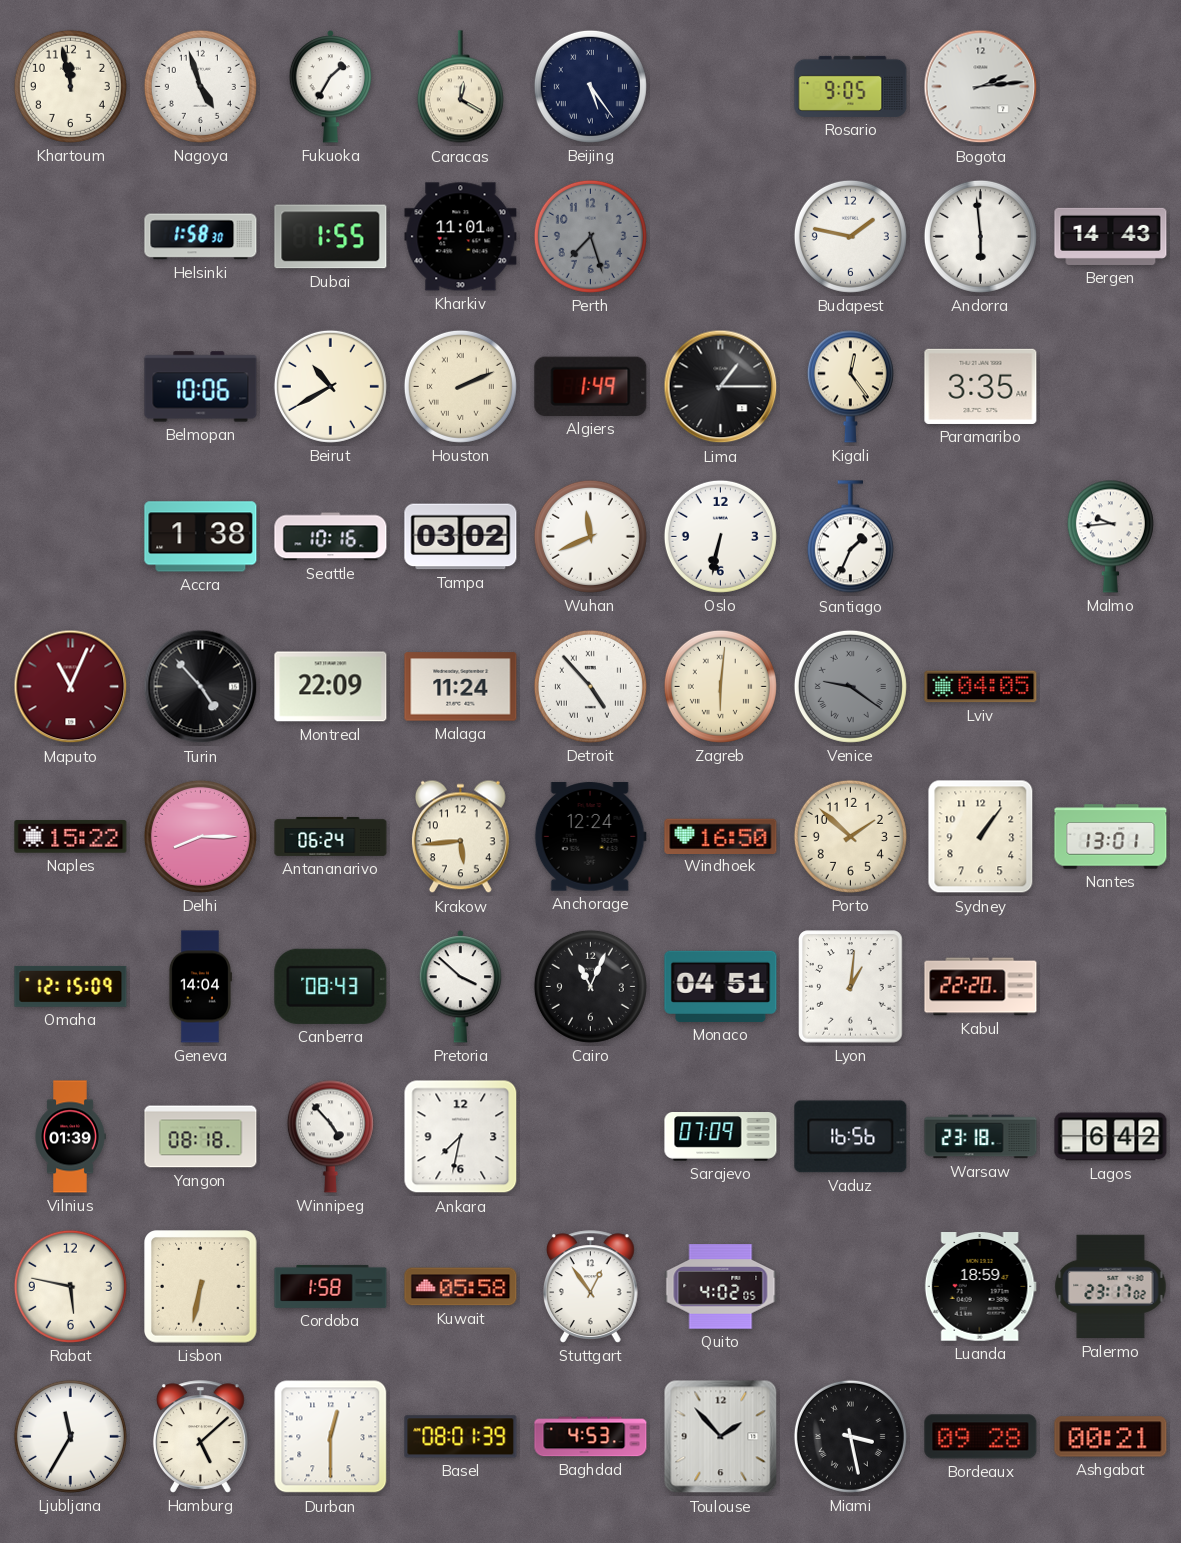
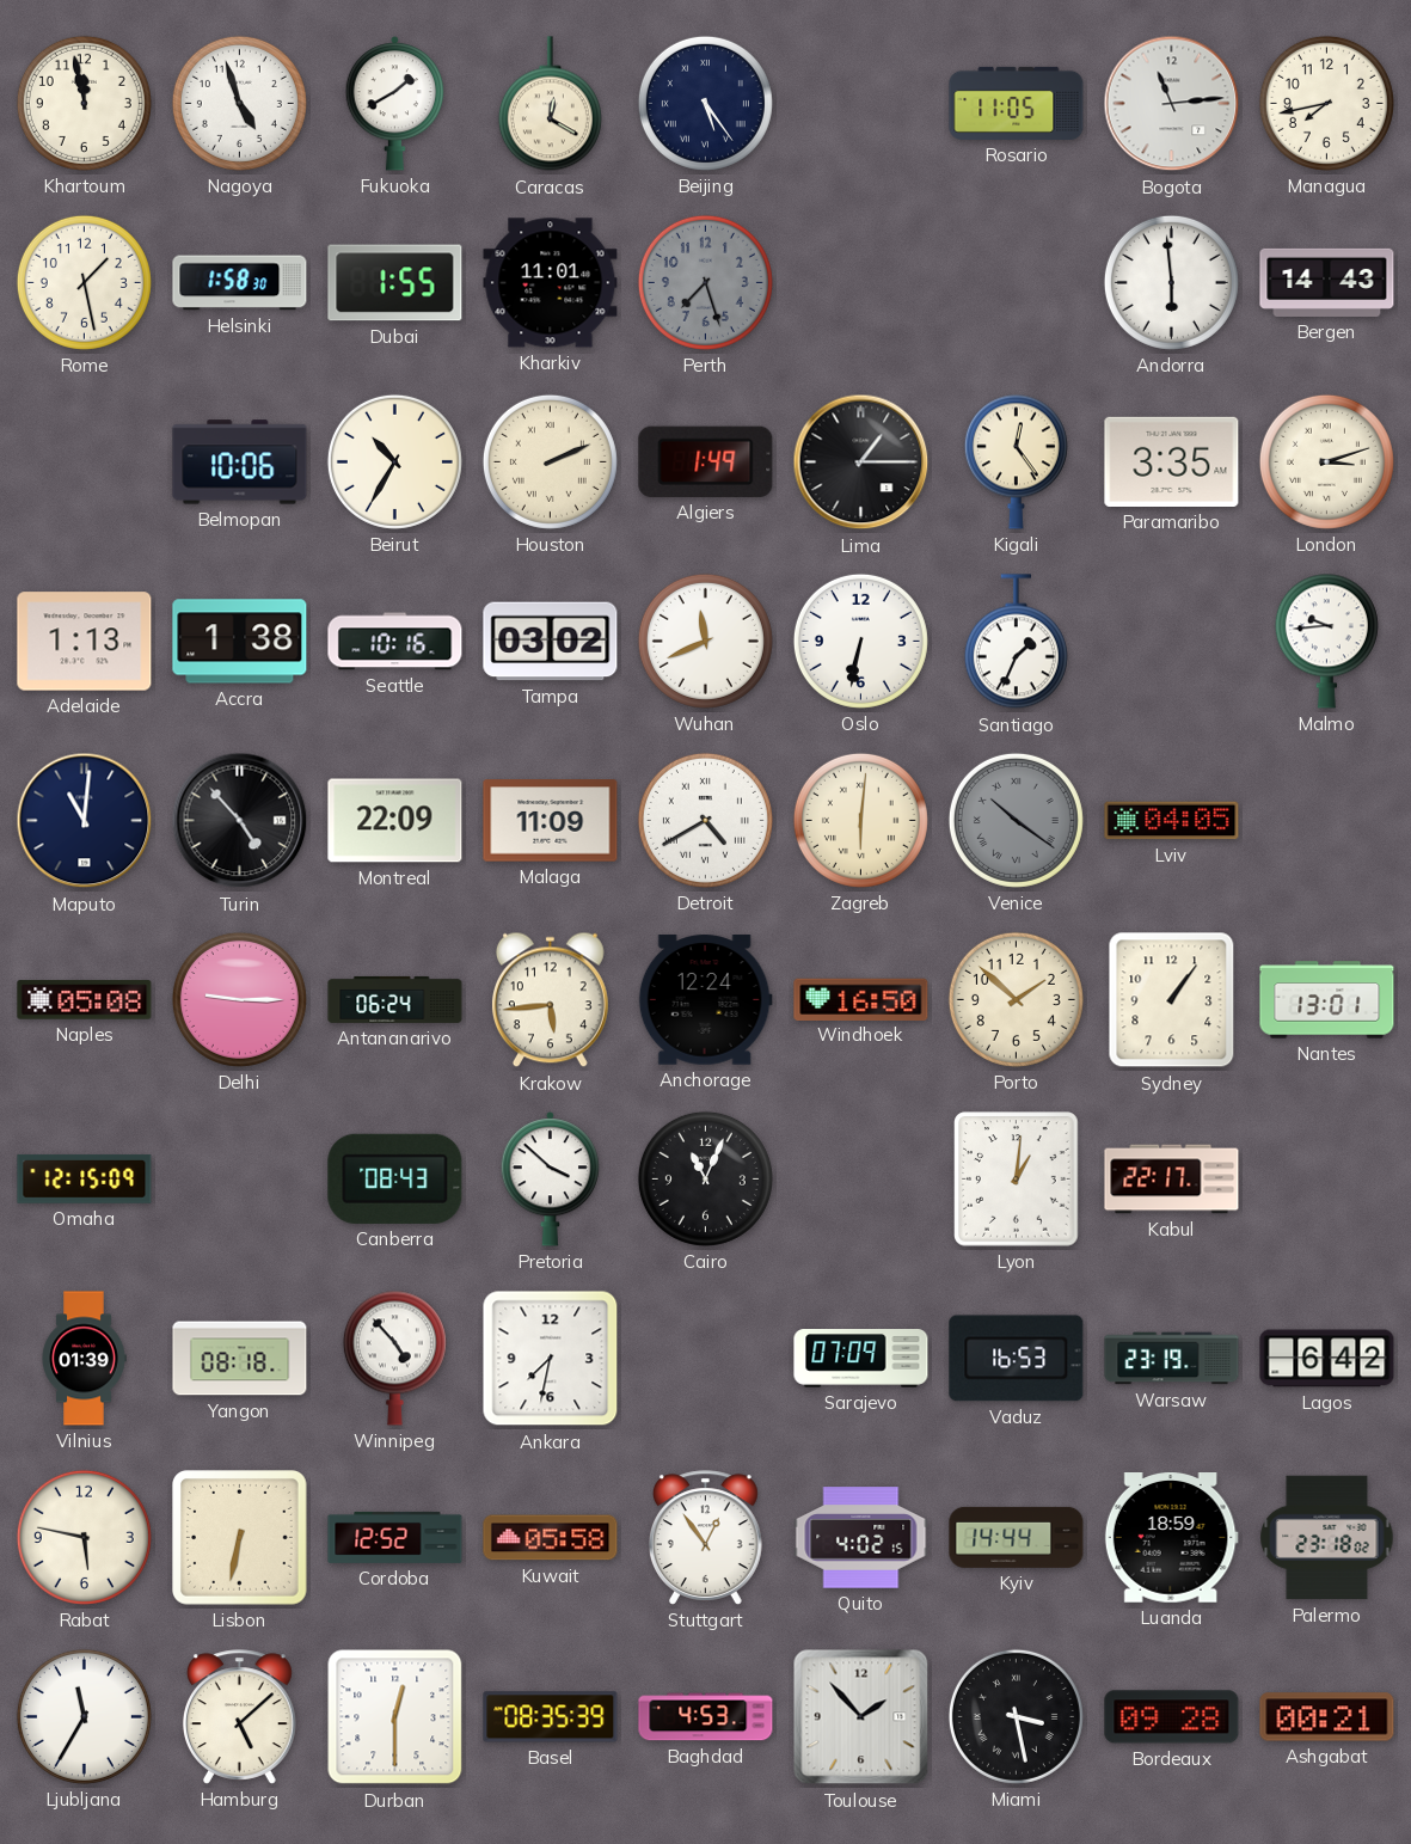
Fukuoka: 1:35 -> 1:40
Rosario: 9:05 -> 11:05
Bogota: 2:14 -> 11:14
Managua: none -> 7:43
Rome: none -> 1:28
Budapest: 1:47 -> none
Beirut: 10:40 -> 10:35
London: none -> 3:12
Adelaide: none -> 1:13
Maputo: 11:04 -> 11:01
Maputo dial: burgundy -> navy
Malaga: 11:24 -> 11:09
Detroit: 4:53 -> 4:40
Venice: 9:21 -> 10:21
Naples: 15:22 -> 05:08
Delhi: 8:15 -> 9:15
Geneva: 14:04 -> none
Monaco: 04:51 -> none
Kabul: 22:20 -> 22:17
Vaduz: 16:56 -> 16:53
Warsaw: 23:18 -> 23:19
Cordoba: 1:58 -> 12:52
Quito: 4:02:05 -> 4:02:15
Kyiv: none -> 14:44
Palermo: 23:17 -> 23:18
Basel: 08:01 -> 08:35
